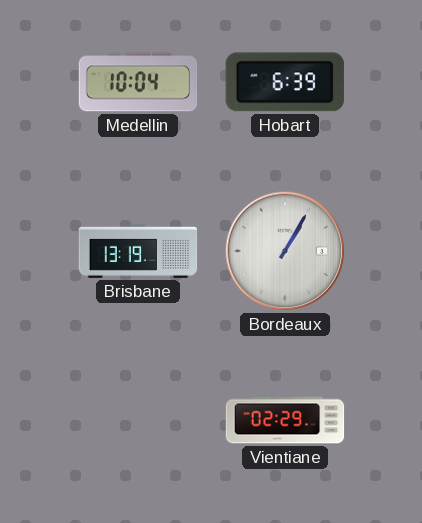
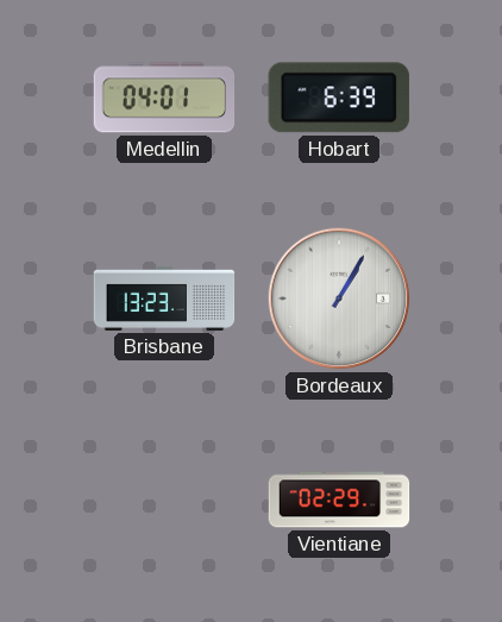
Medellin: 10:04 -> 04:01
Brisbane: 13:19 -> 13:23
